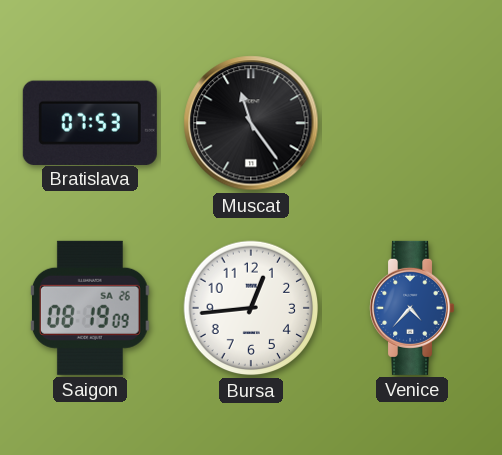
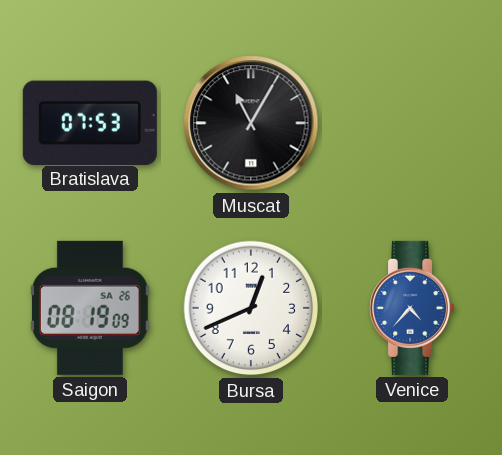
Muscat: 11:24 -> 11:05
Bursa: 12:44 -> 12:41
